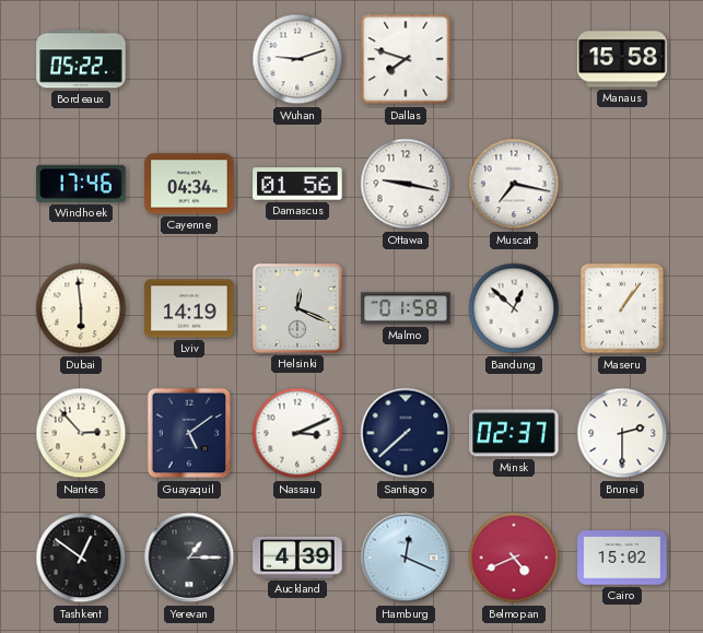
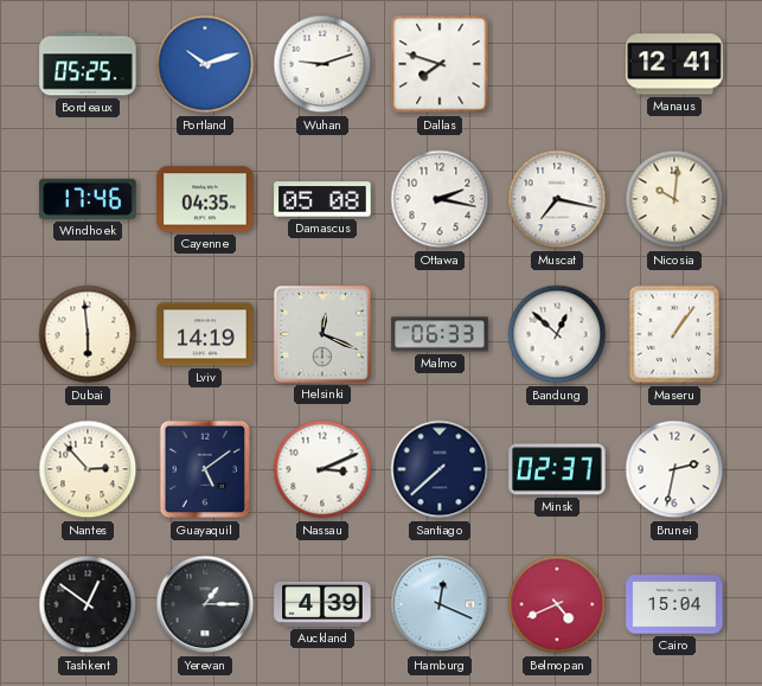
Bordeaux: 05:22 -> 05:25
Portland: none -> 10:12
Manaus: 15:58 -> 12:41
Cayenne: 04:34 -> 04:35
Damascus: 01:56 -> 05:08
Ottawa: 9:17 -> 2:17
Nicosia: none -> 10:01
Malmo: 01:58 -> 06:33
Brunei: 2:30 -> 2:32
Cairo: 15:02 -> 15:04
